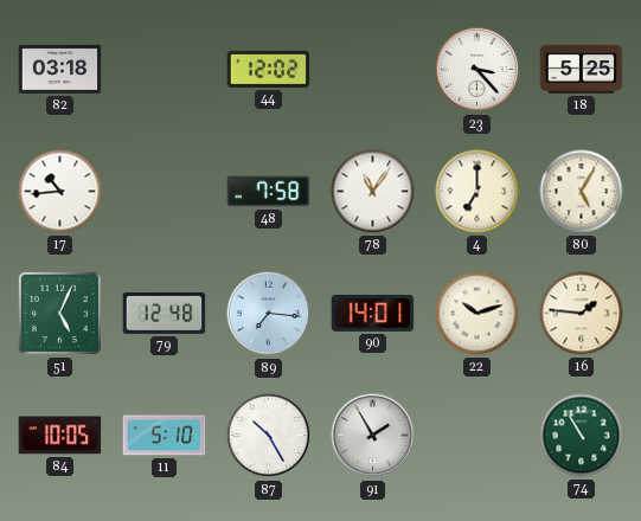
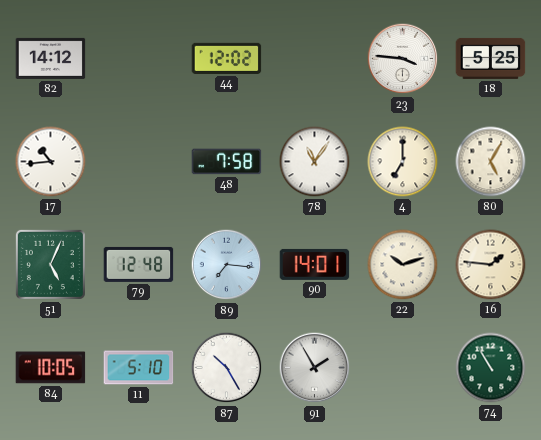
82: 03:18 -> 14:12
23: 3:23 -> 3:46
